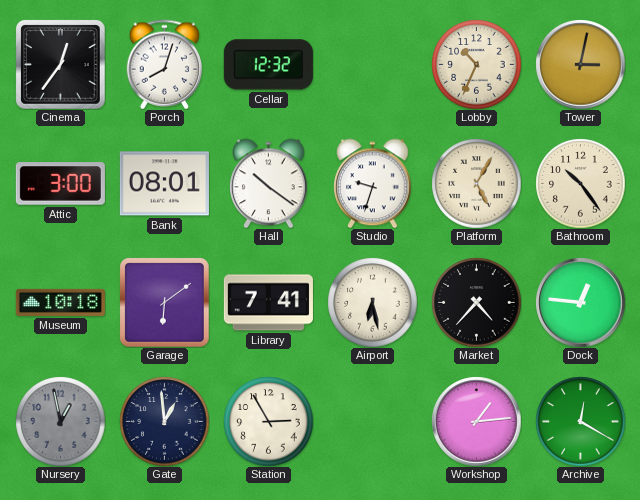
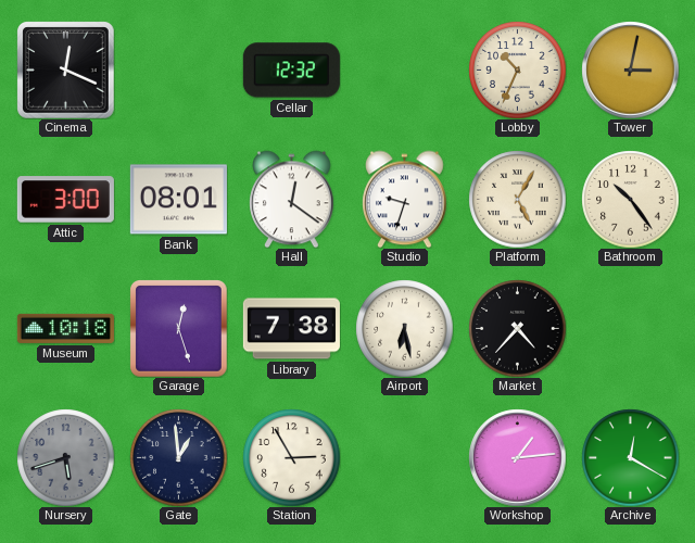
Cinema: 12:36 -> 12:19
Porch: 8:03 -> none
Hall: 10:21 -> 12:21
Garage: 6:09 -> 12:27
Library: 7:41 -> 7:38
Dock: 12:46 -> none
Nursery: 12:58 -> 5:42
